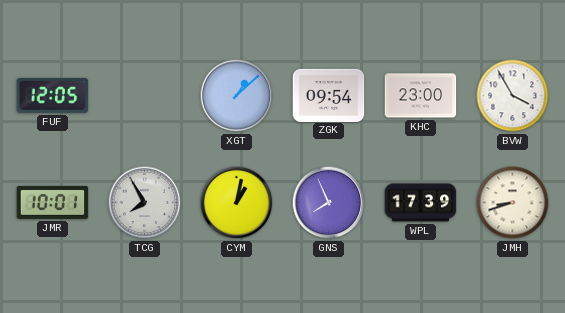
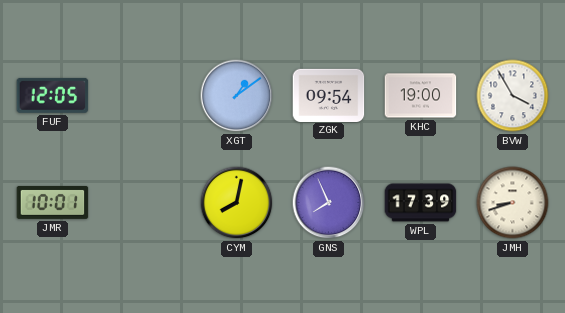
XGT: 1:08 -> 1:09
KHC: 23:00 -> 19:00
TCG: 7:55 -> none
CYM: 1:02 -> 8:02
